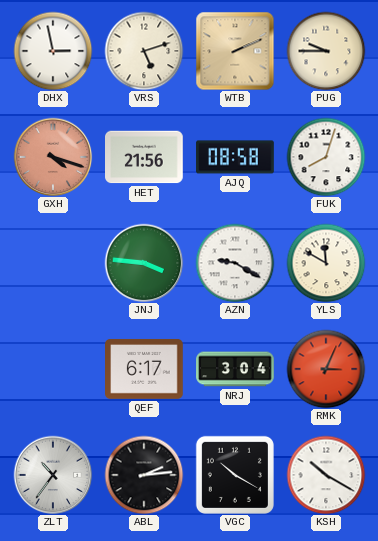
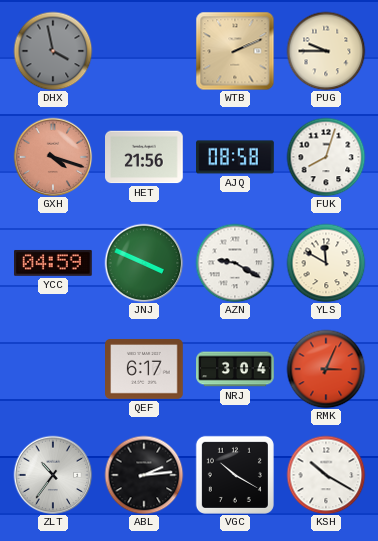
DHX: 2:58 -> 3:58
DHX dial: white -> grey
VRS: 5:12 -> none
YCC: none -> 04:59
JNJ: 3:46 -> 3:49
